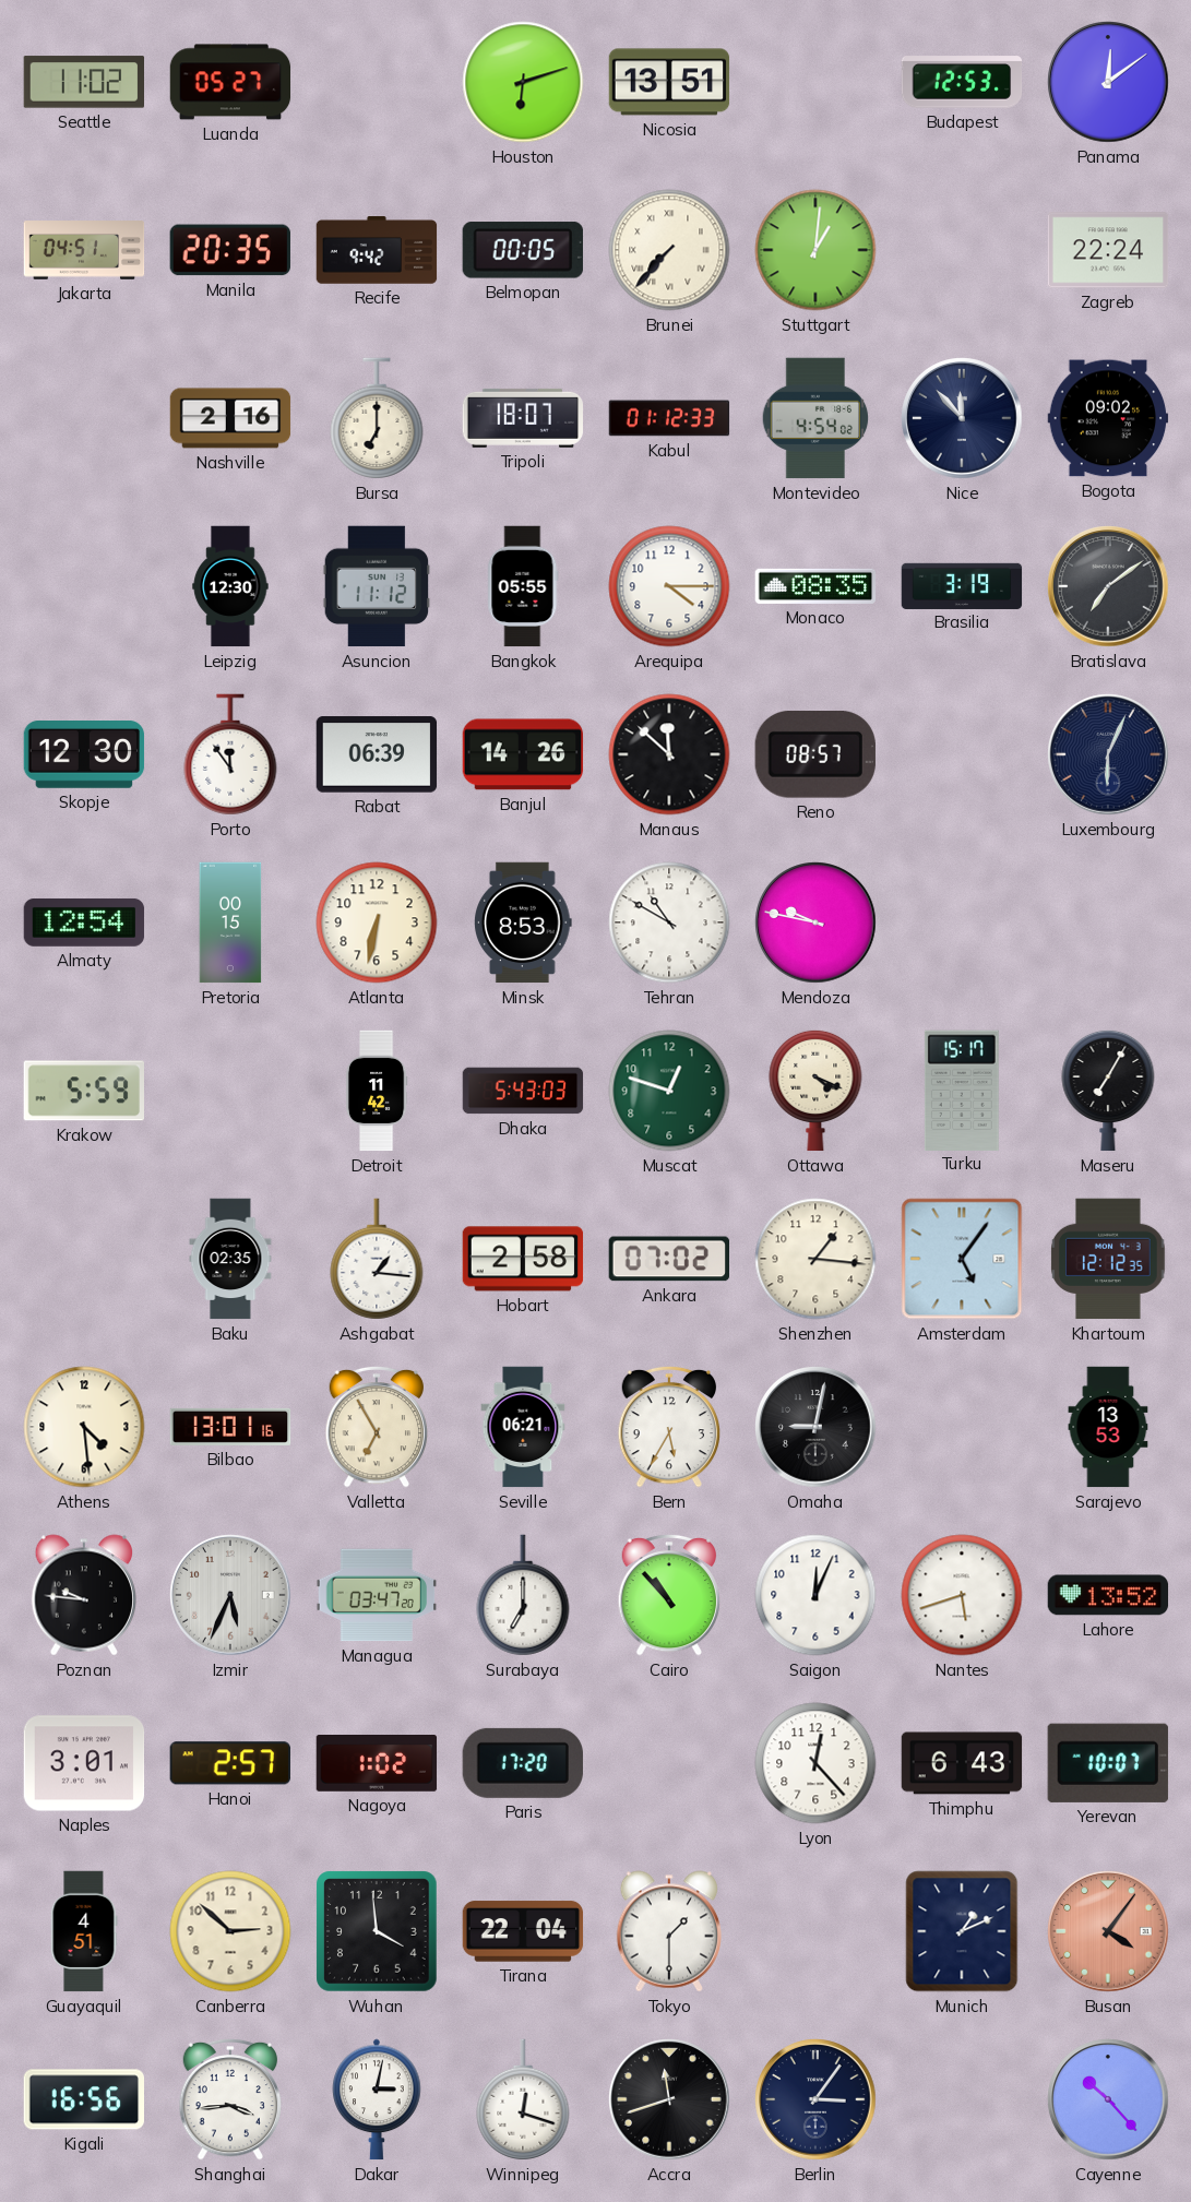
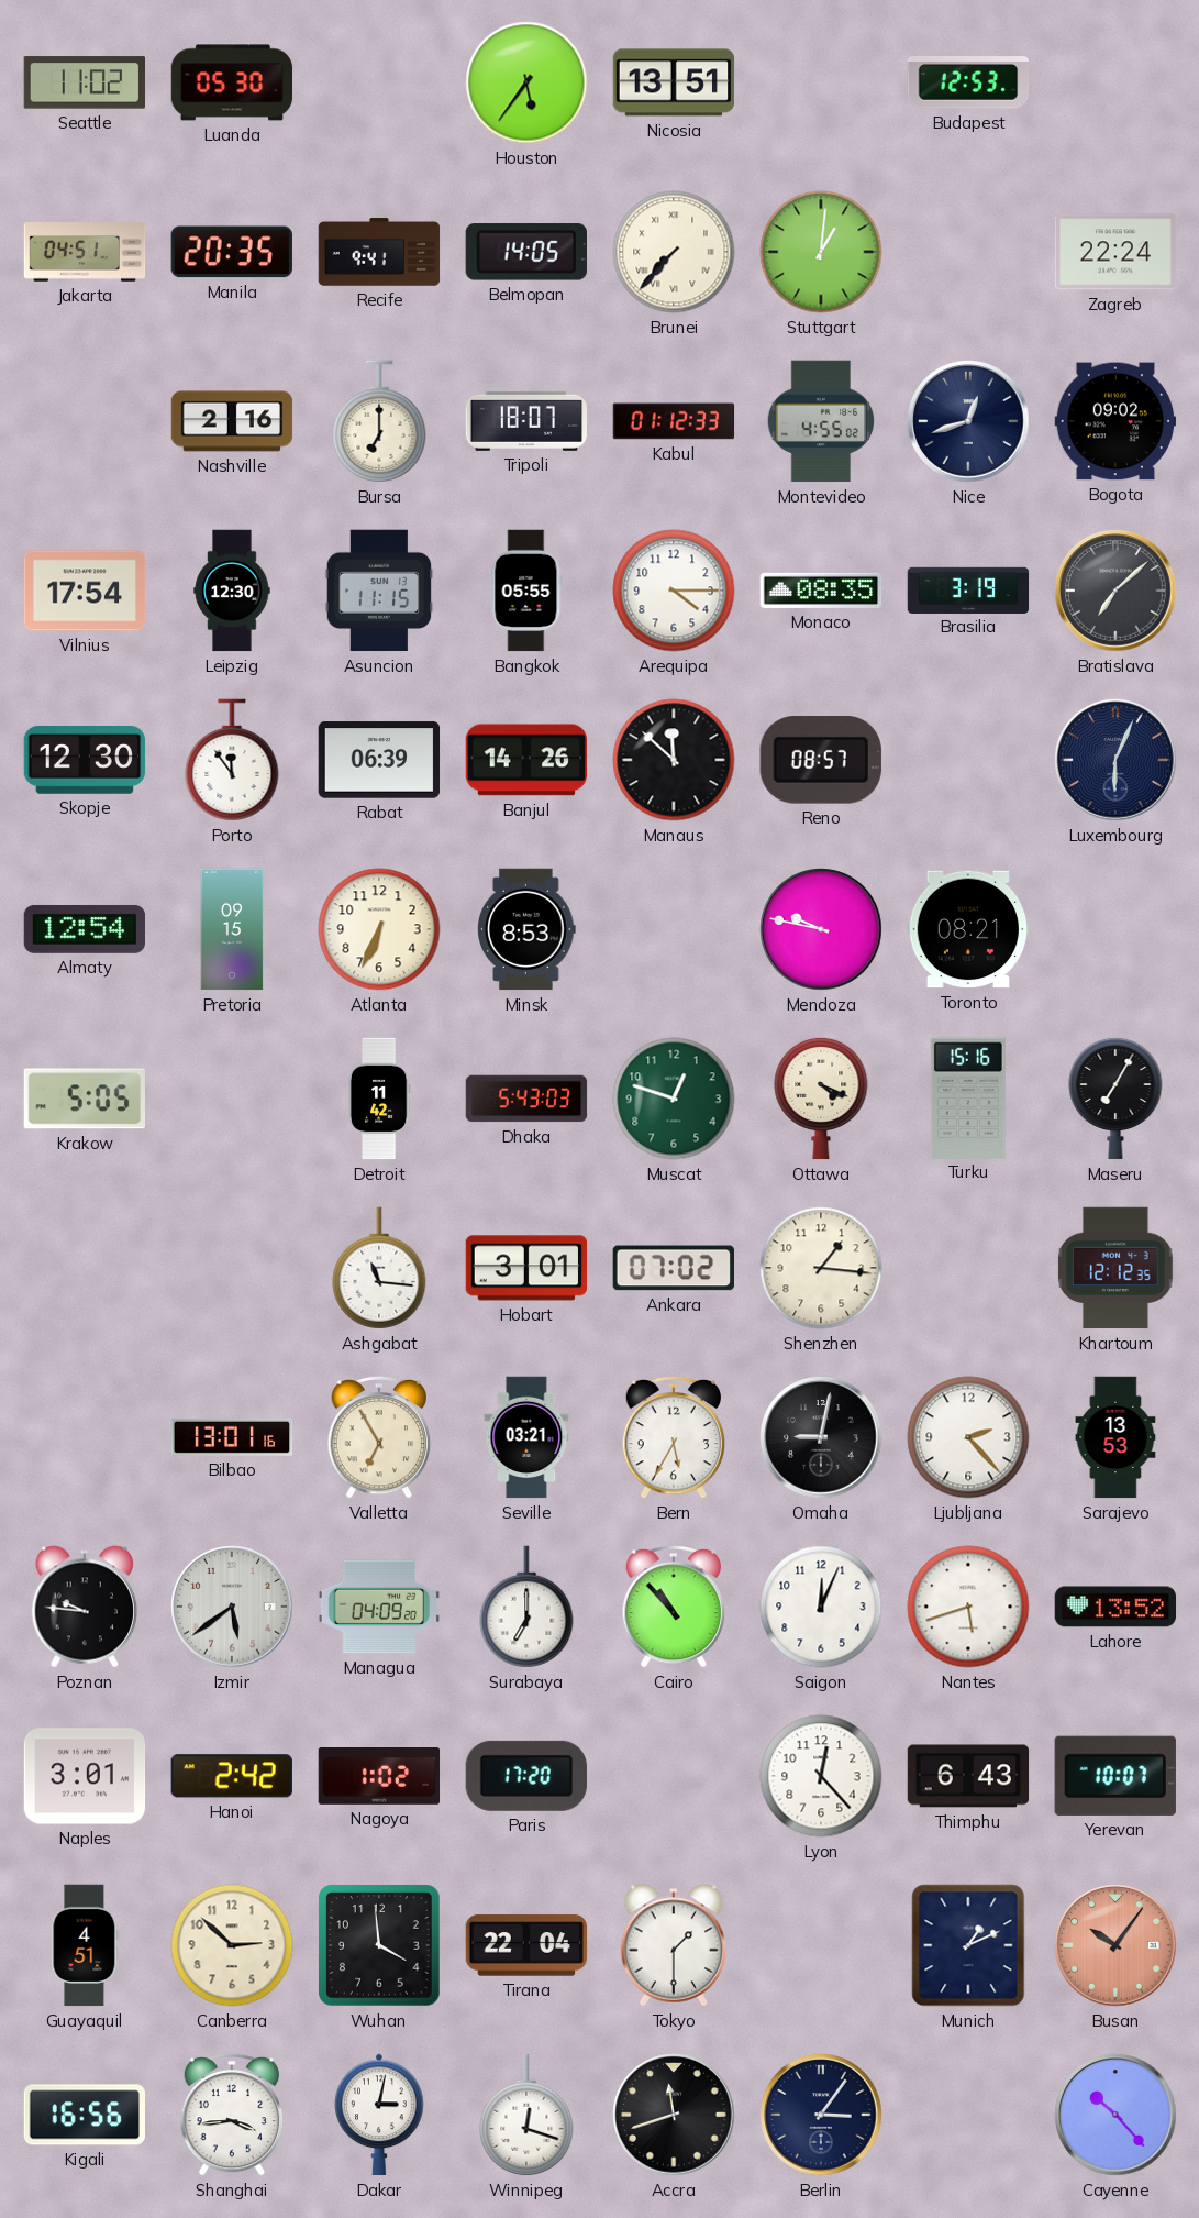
Luanda: 05:27 -> 05:30
Houston: 6:12 -> 5:36
Panama: 12:09 -> none
Recife: 9:42 -> 9:41
Belmopan: 00:05 -> 14:05
Montevideo: 4:54 -> 4:55
Nice: 11:53 -> 12:42
Vilnius: none -> 17:54
Asuncion: 11:12 -> 11:15
Bratislava: 7:09 -> 7:08
Pretoria: 00:15 -> 09:15
Atlanta: 6:32 -> 6:34
Tehran: 10:50 -> none
Toronto: none -> 08:21
Krakow: 5:59 -> 5:05
Turku: 15:17 -> 15:16
Baku: 02:35 -> none
Ashgabat: 1:16 -> 11:16
Hobart: 2:58 -> 3:01
Amsterdam: 5:06 -> none
Athens: 4:29 -> none
Seville: 06:21 -> 03:21
Ljubljana: none -> 2:23
Izmir: 5:34 -> 5:39
Managua: 03:47 -> 04:09
Hanoi: 2:57 -> 2:42
Busan: 4:06 -> 10:06
